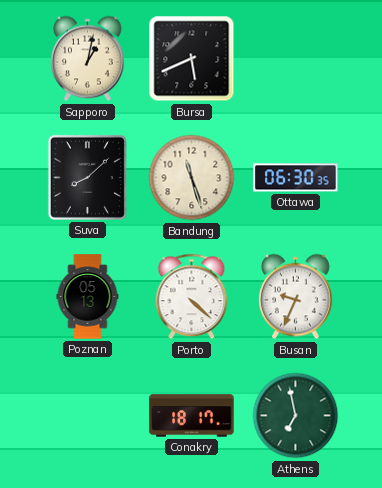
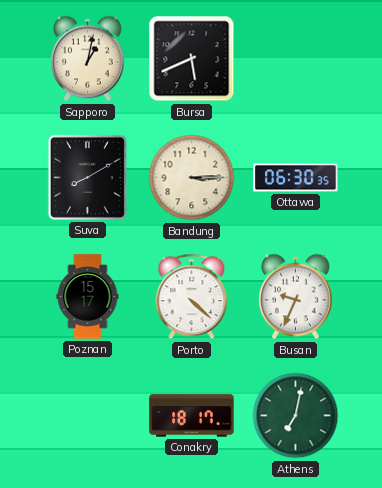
Suva: 8:08 -> 8:10
Bandung: 11:27 -> 3:15
Poznan: 05:13 -> 15:17
Athens: 6:58 -> 7:02
